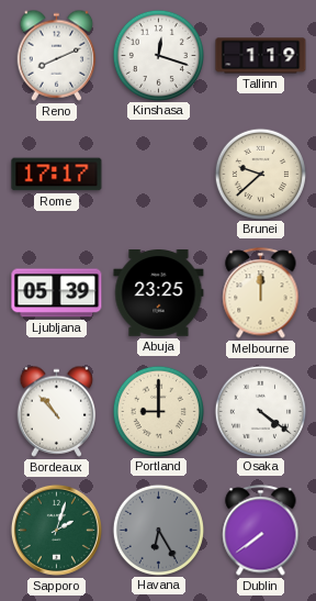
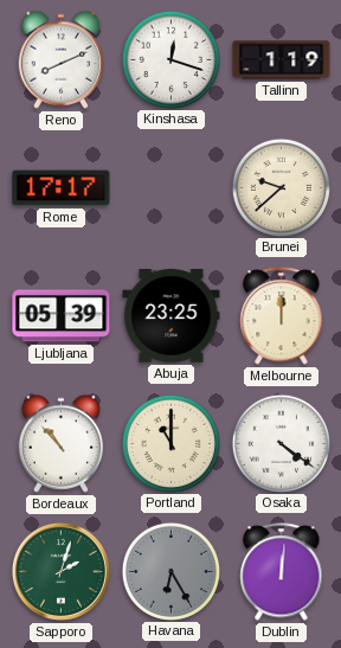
Portland: 9:00 -> 11:00
Dublin: 7:39 -> 12:01
